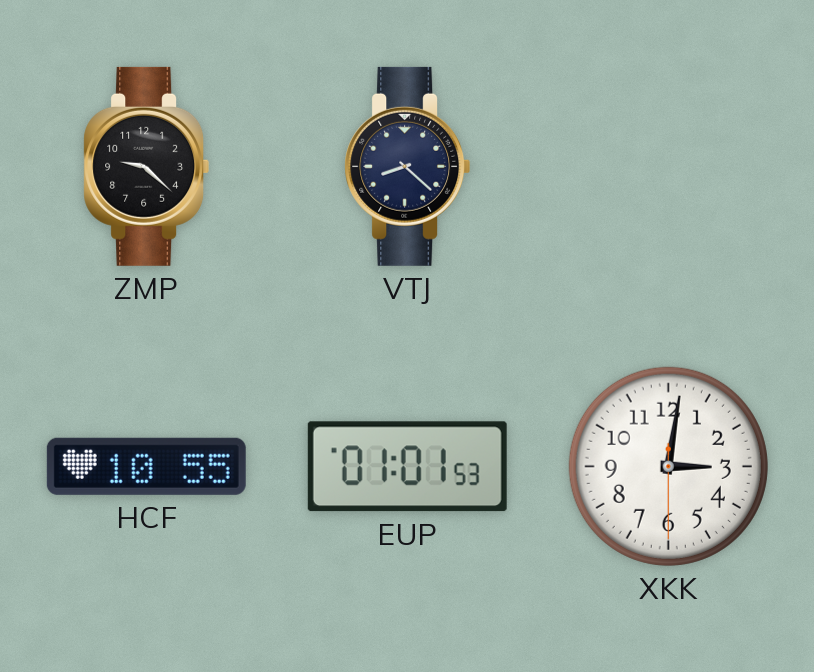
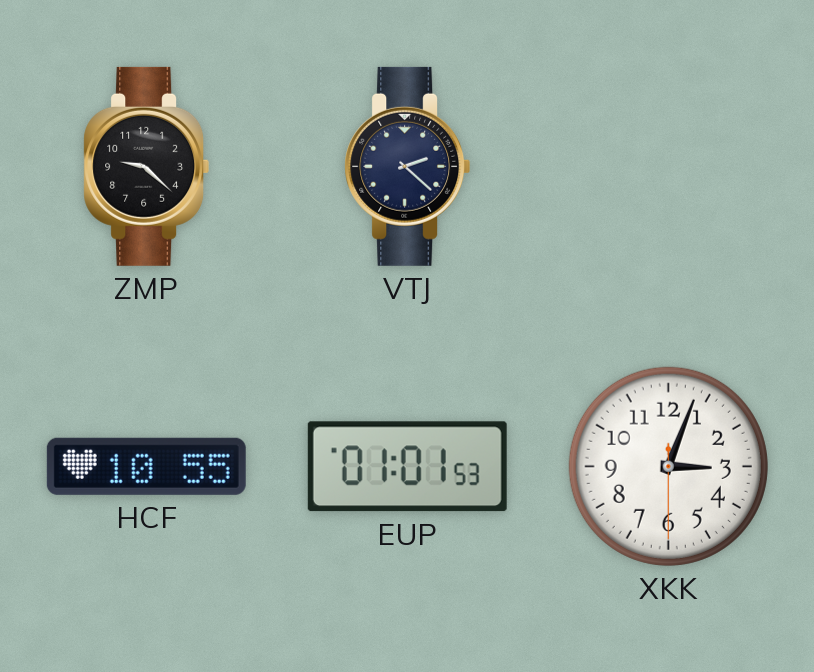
VTJ: 8:22 -> 2:22
XKK: 3:01 -> 3:03
